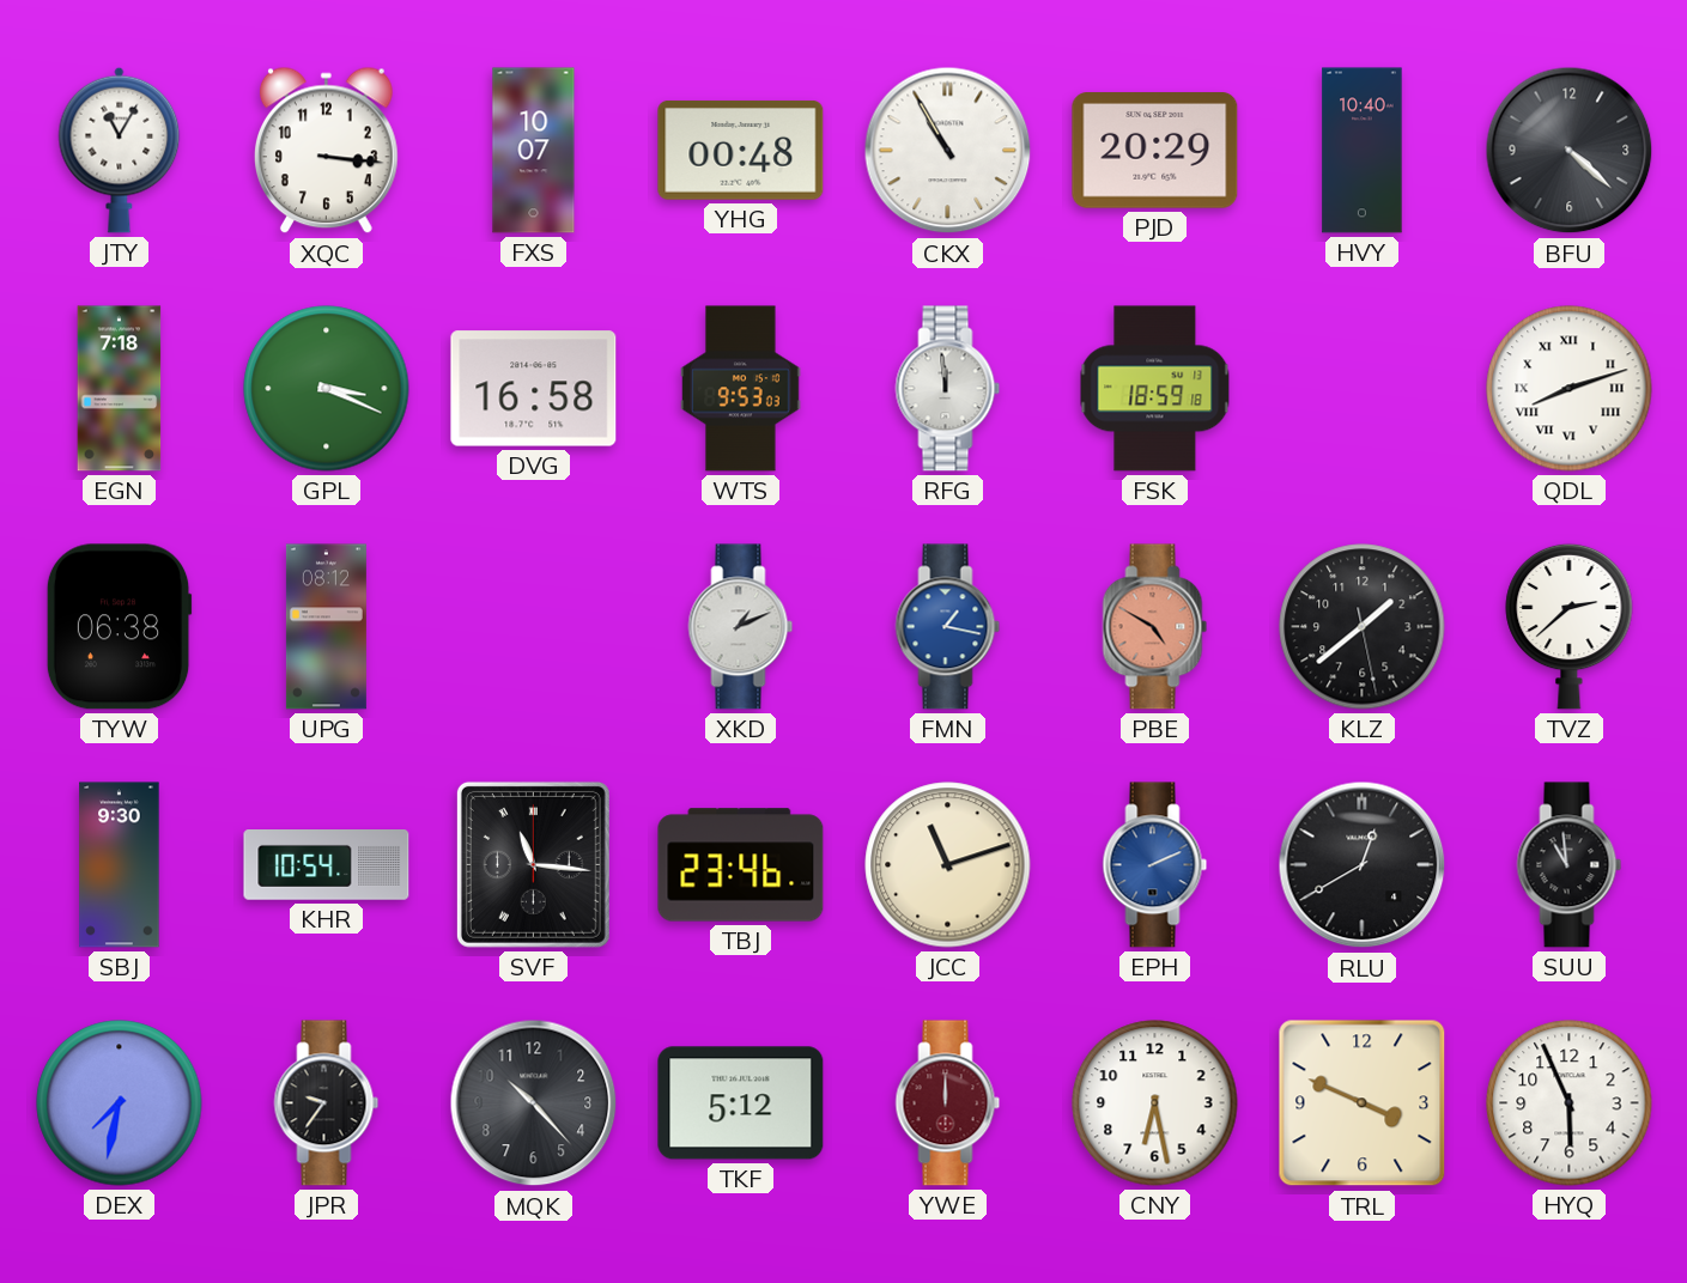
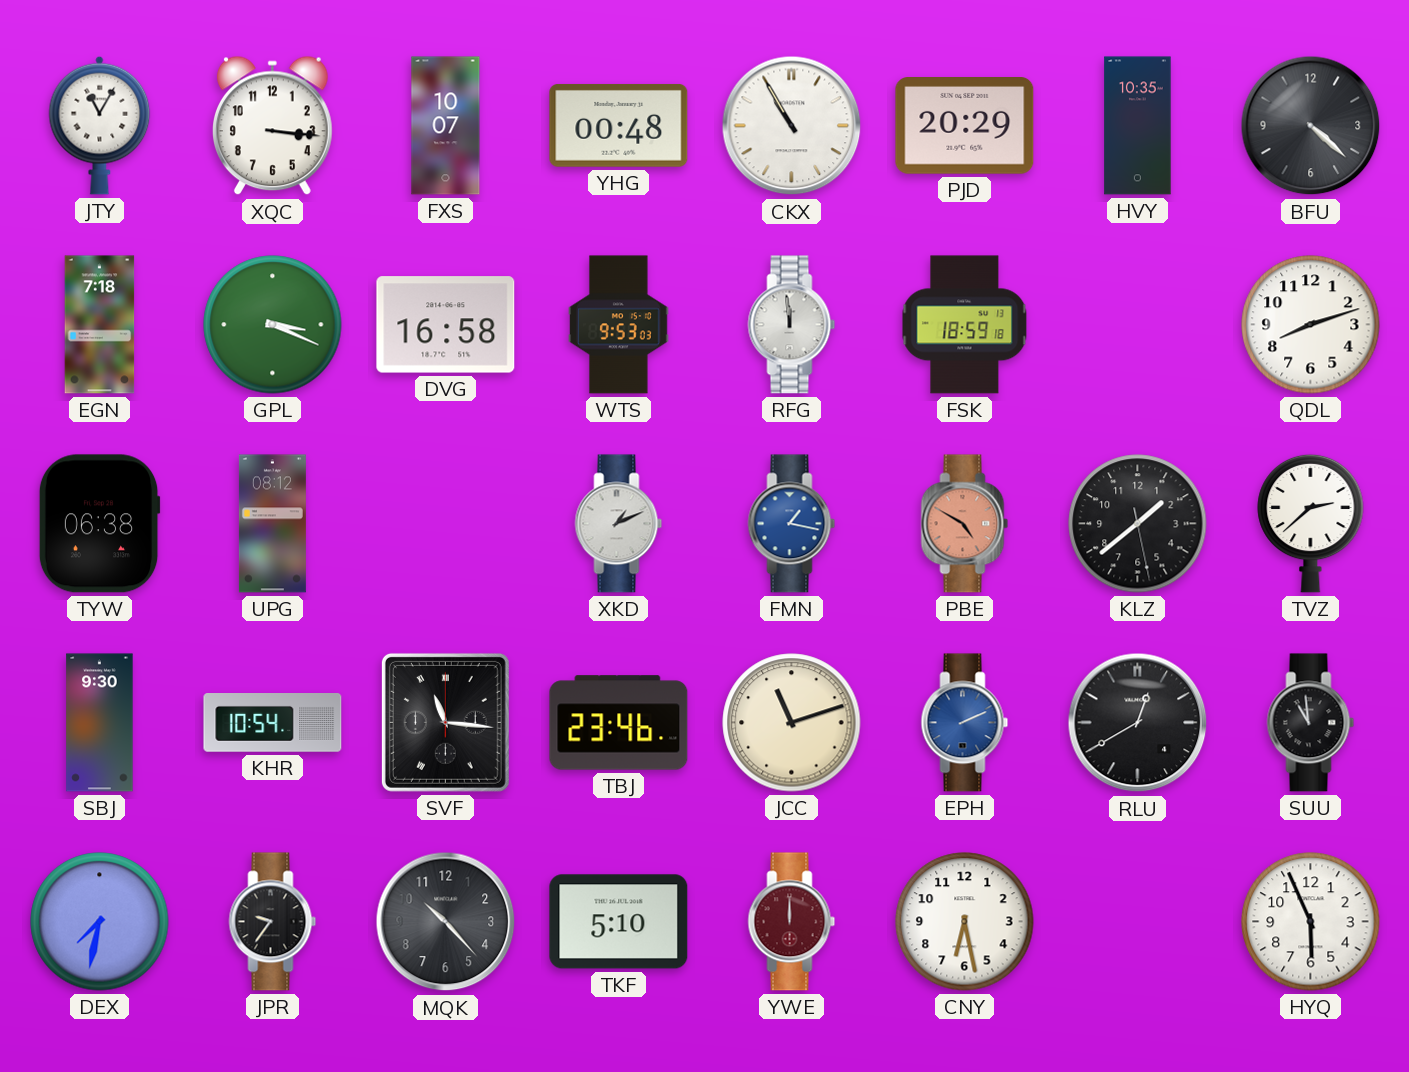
HVY: 10:40 -> 10:35
QDL numerals: Roman -> Arabic
TKF: 5:12 -> 5:10
TRL: 3:49 -> none
